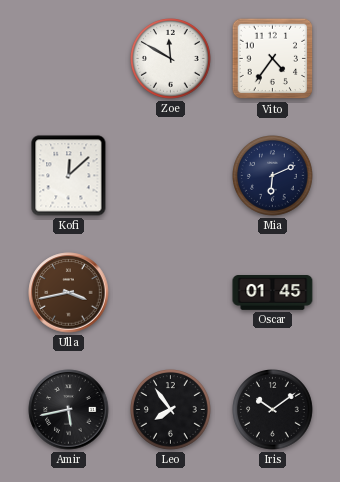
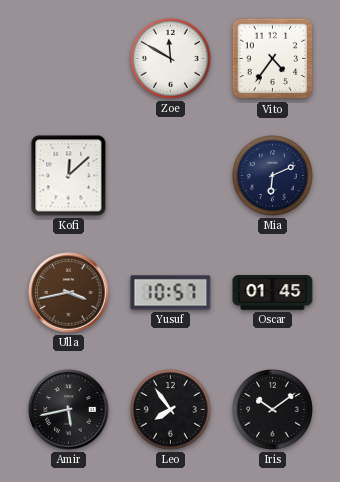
Yusuf: none -> 10:57
